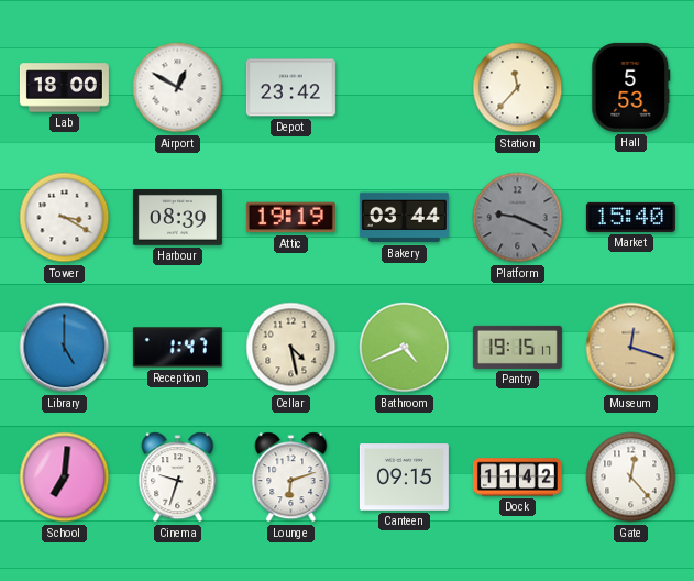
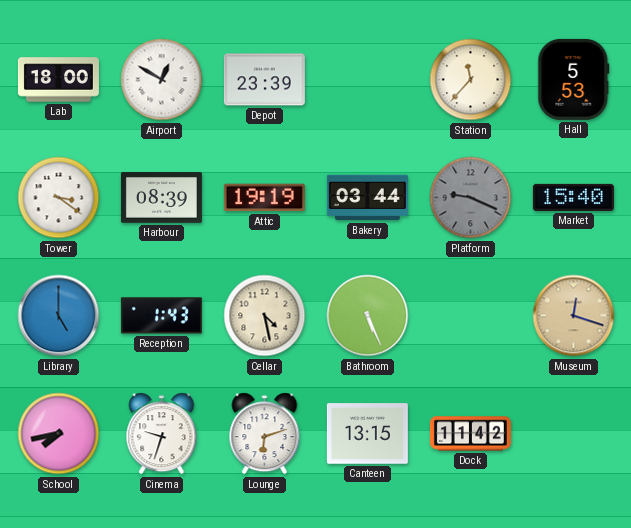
Depot: 23:42 -> 23:39
Tower: 3:20 -> 3:21
Reception: 1:47 -> 1:43
Bathroom: 4:41 -> 5:26
Pantry: 19:15 -> none
School: 7:01 -> 7:43
Canteen: 09:15 -> 13:15
Gate: 12:23 -> none
